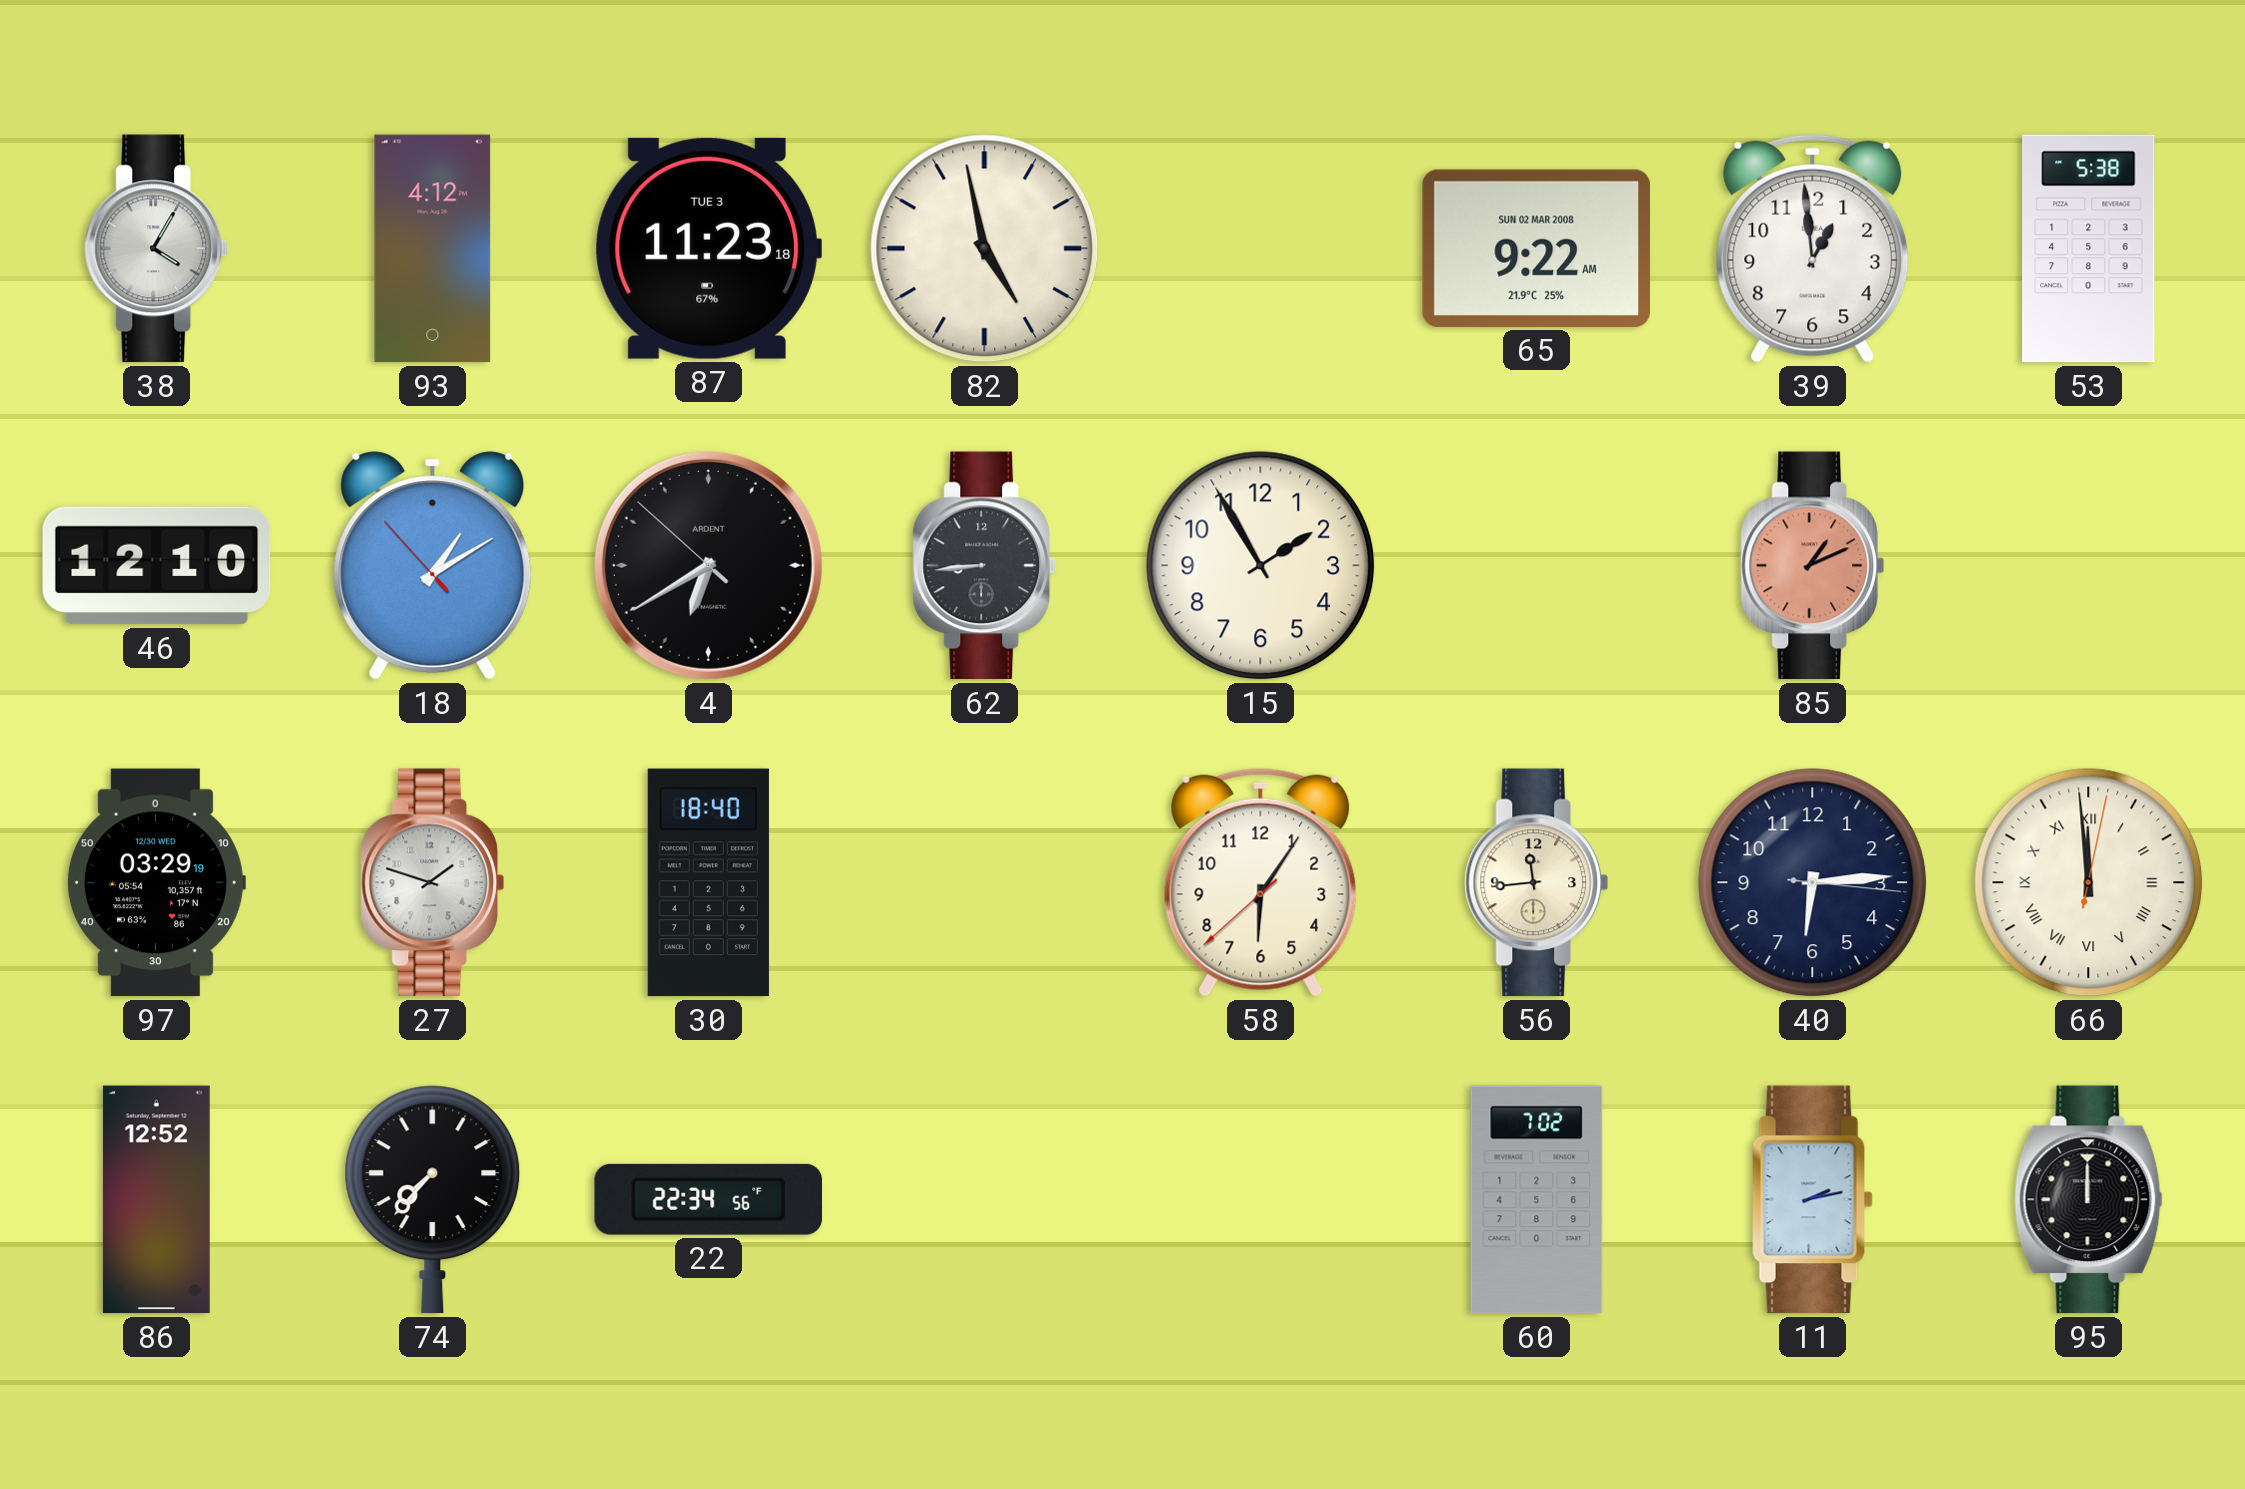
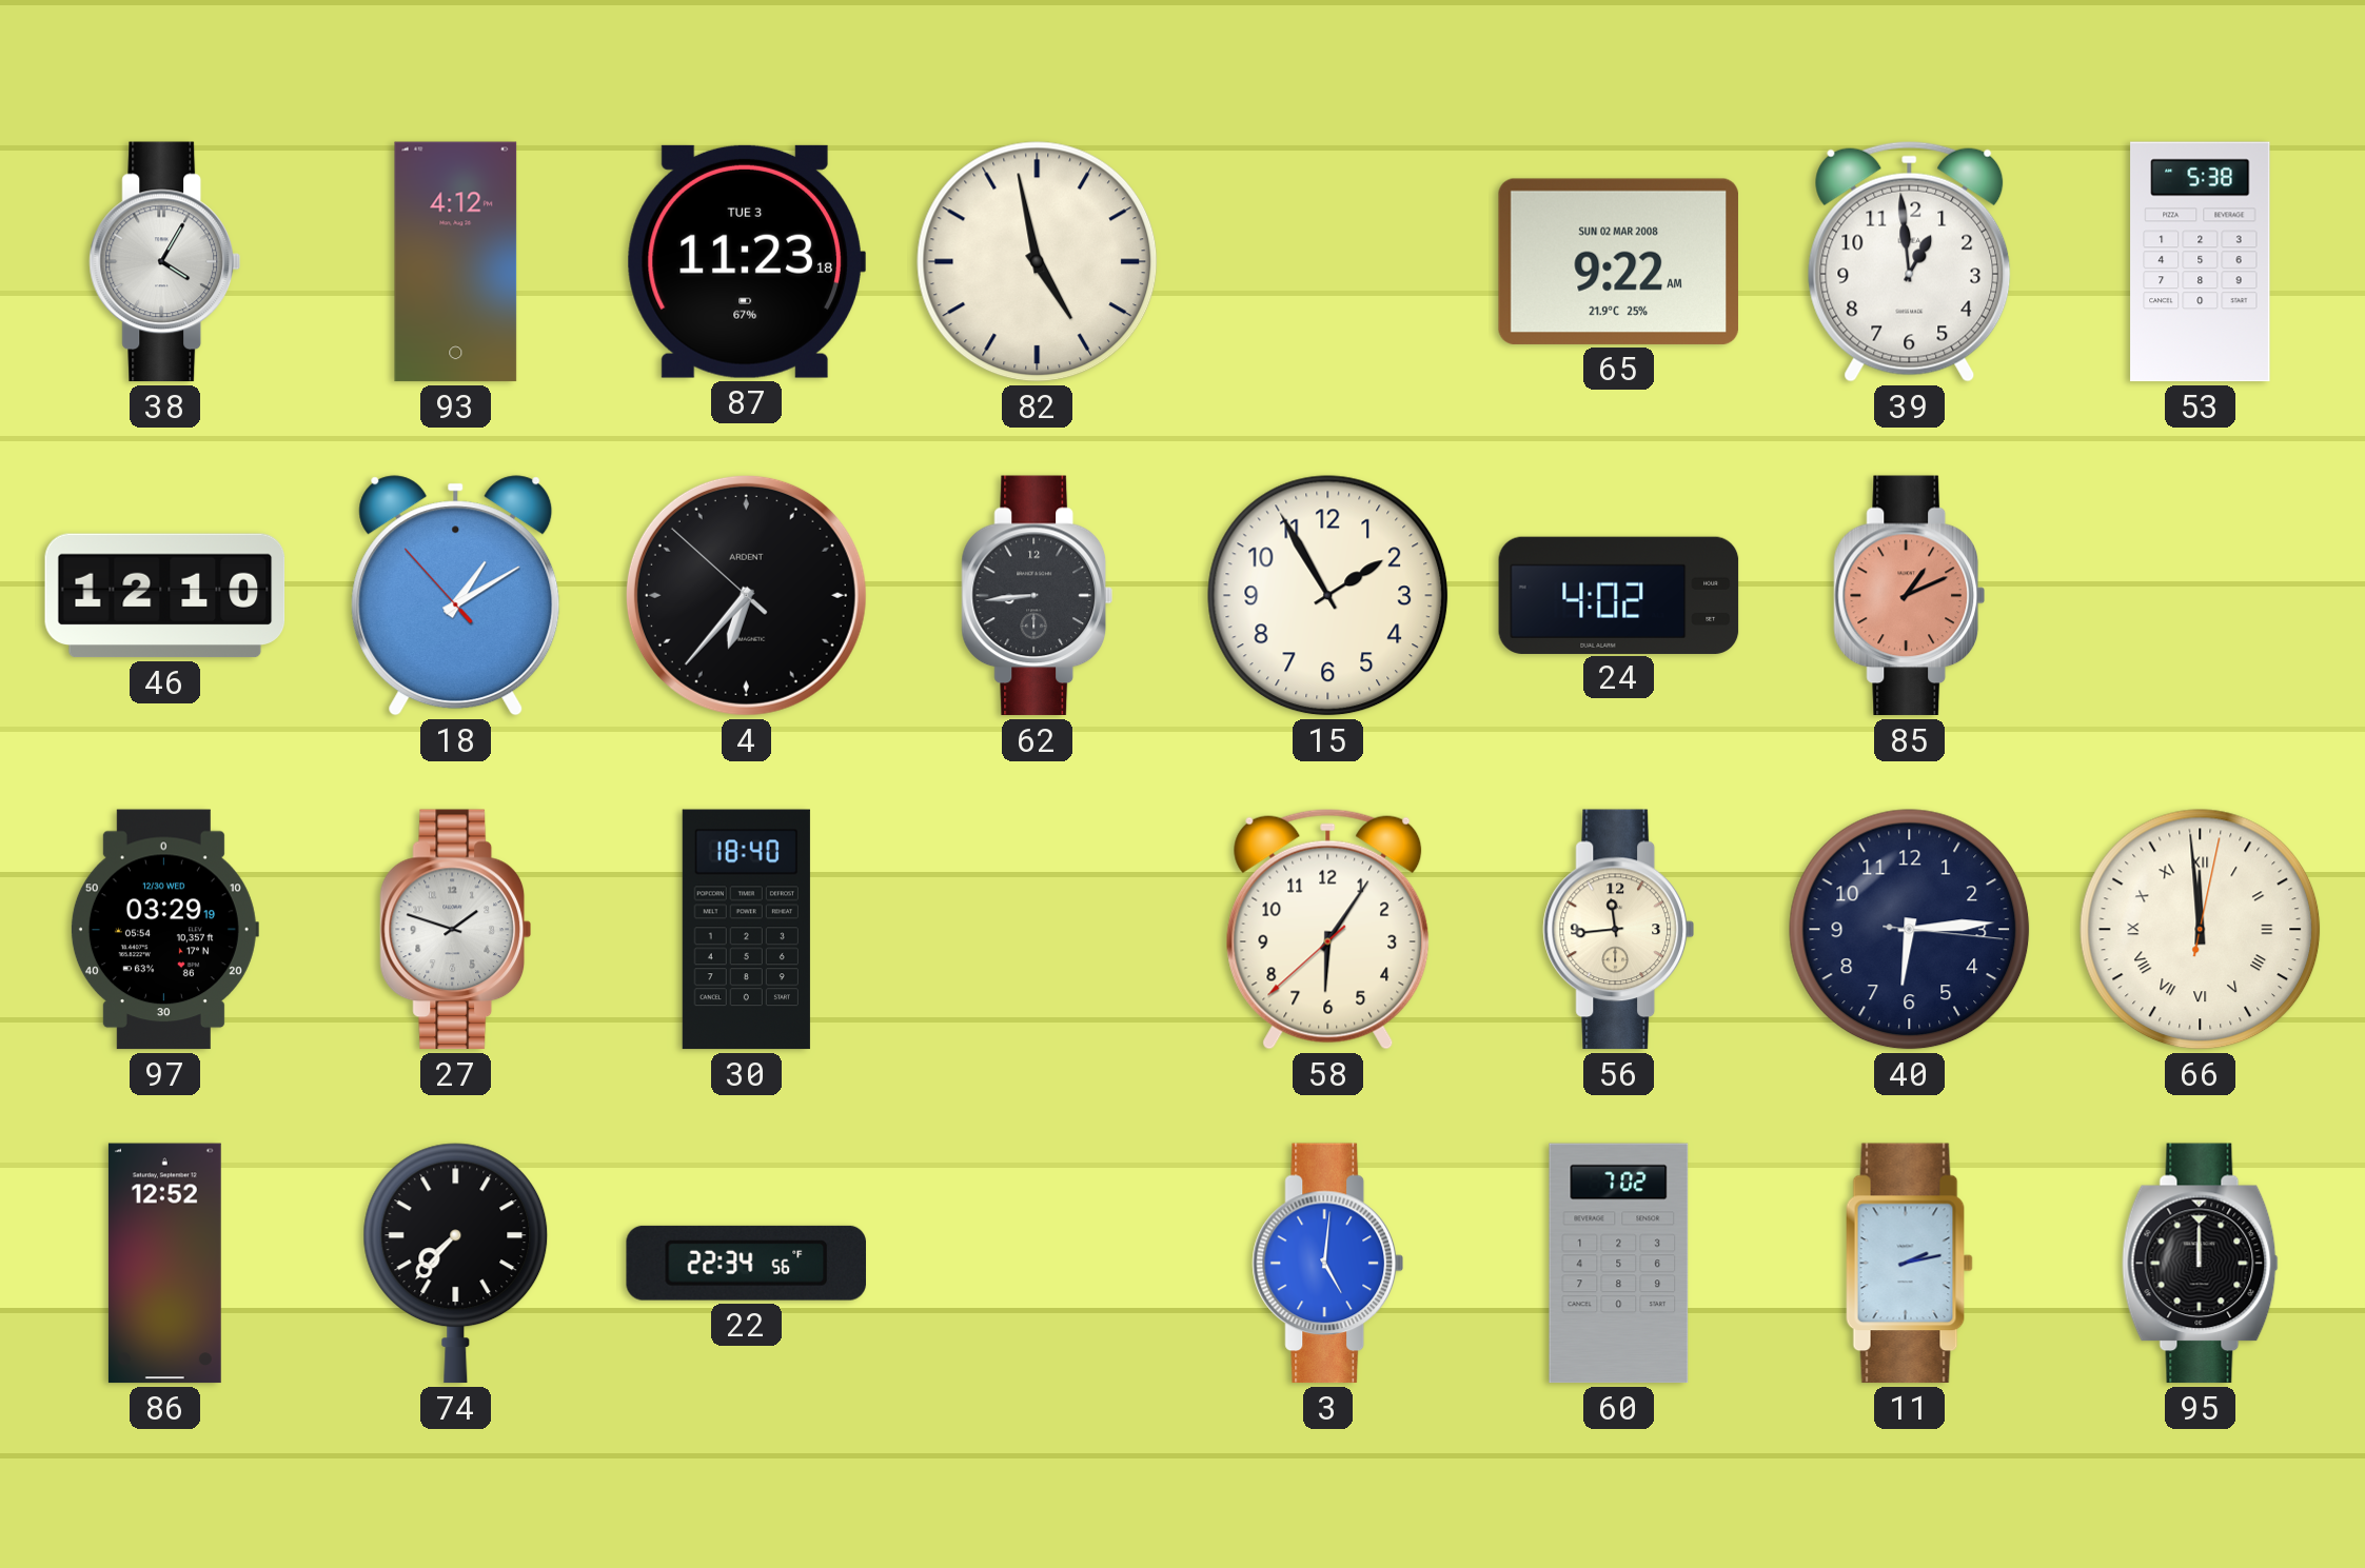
4: 6:39 -> 6:36
24: none -> 4:02
3: none -> 5:01
